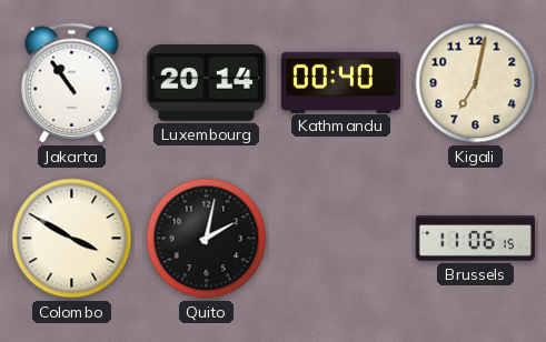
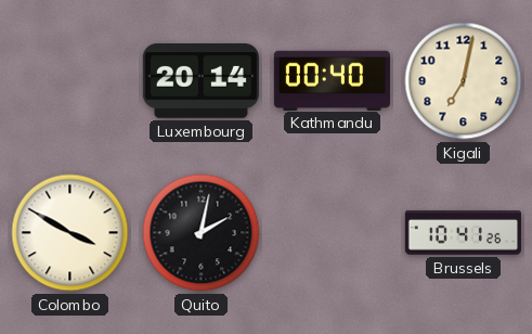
Jakarta: 10:54 -> none
Brussels: 11:06 -> 10:41
